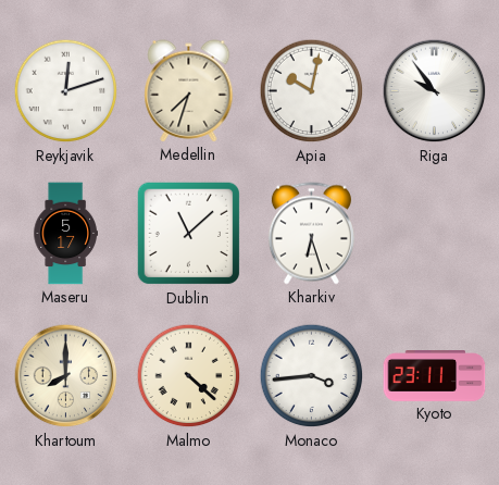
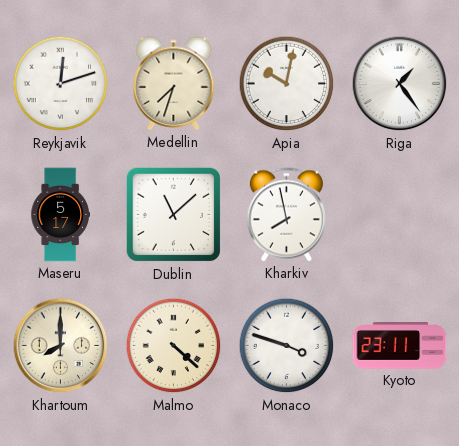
Riga: 9:54 -> 1:24
Kharkiv: 6:27 -> 7:58
Monaco: 3:44 -> 3:48
